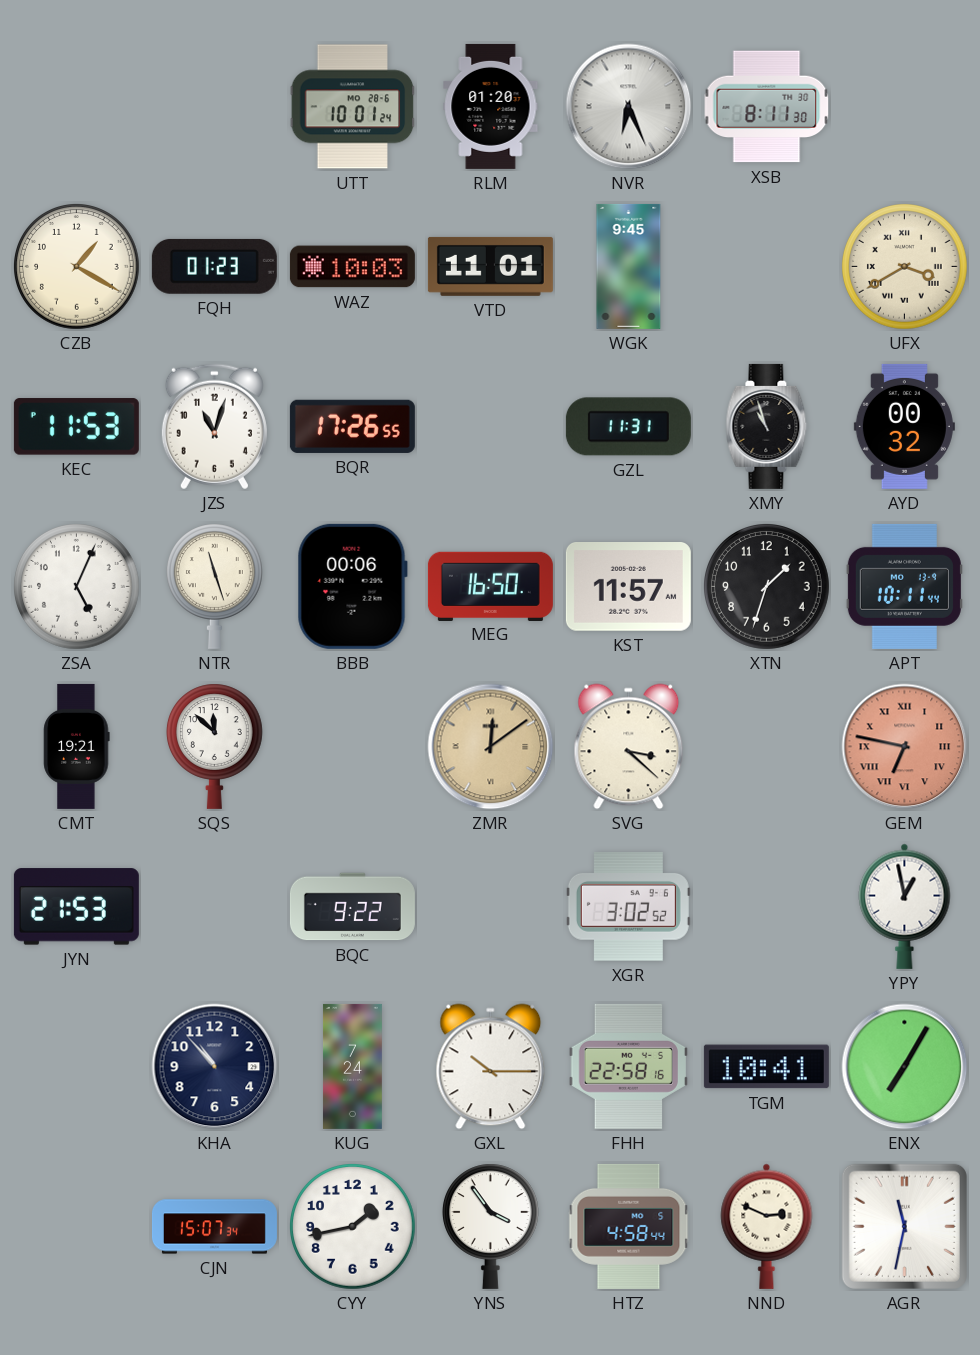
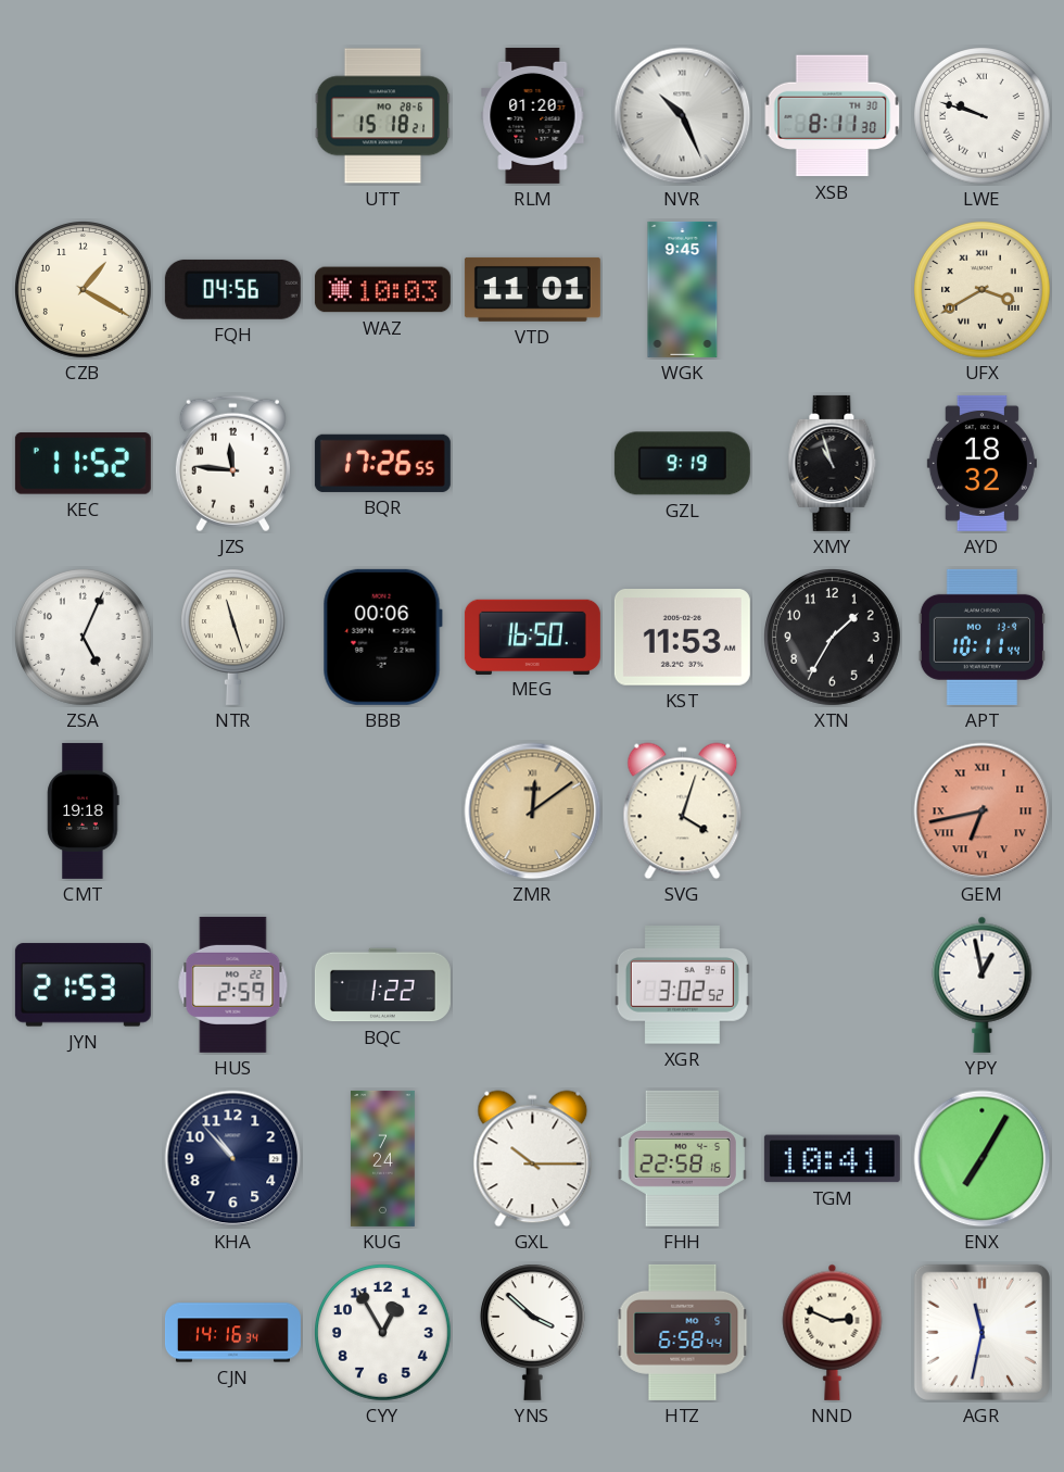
UTT: 10:01 -> 15:18
NVR: 6:26 -> 10:26
LWE: none -> 9:48
FQH: 01:23 -> 04:56
KEC: 11:53 -> 11:52
JZS: 11:03 -> 11:46
GZL: 11:31 -> 9:19
AYD: 00:32 -> 18:32
KST: 11:57 -> 11:53
XTN: 1:33 -> 1:35
CMT: 19:21 -> 19:18
SQS: 11:52 -> none
SVG: 3:22 -> 4:03
GEM: 6:47 -> 6:43
HUS: none -> 2:59
BQC: 9:22 -> 1:22
CJN: 15:07 -> 14:16
CYY: 1:43 -> 12:55
YNS: 3:54 -> 3:52
HTZ: 4:58 -> 6:58
